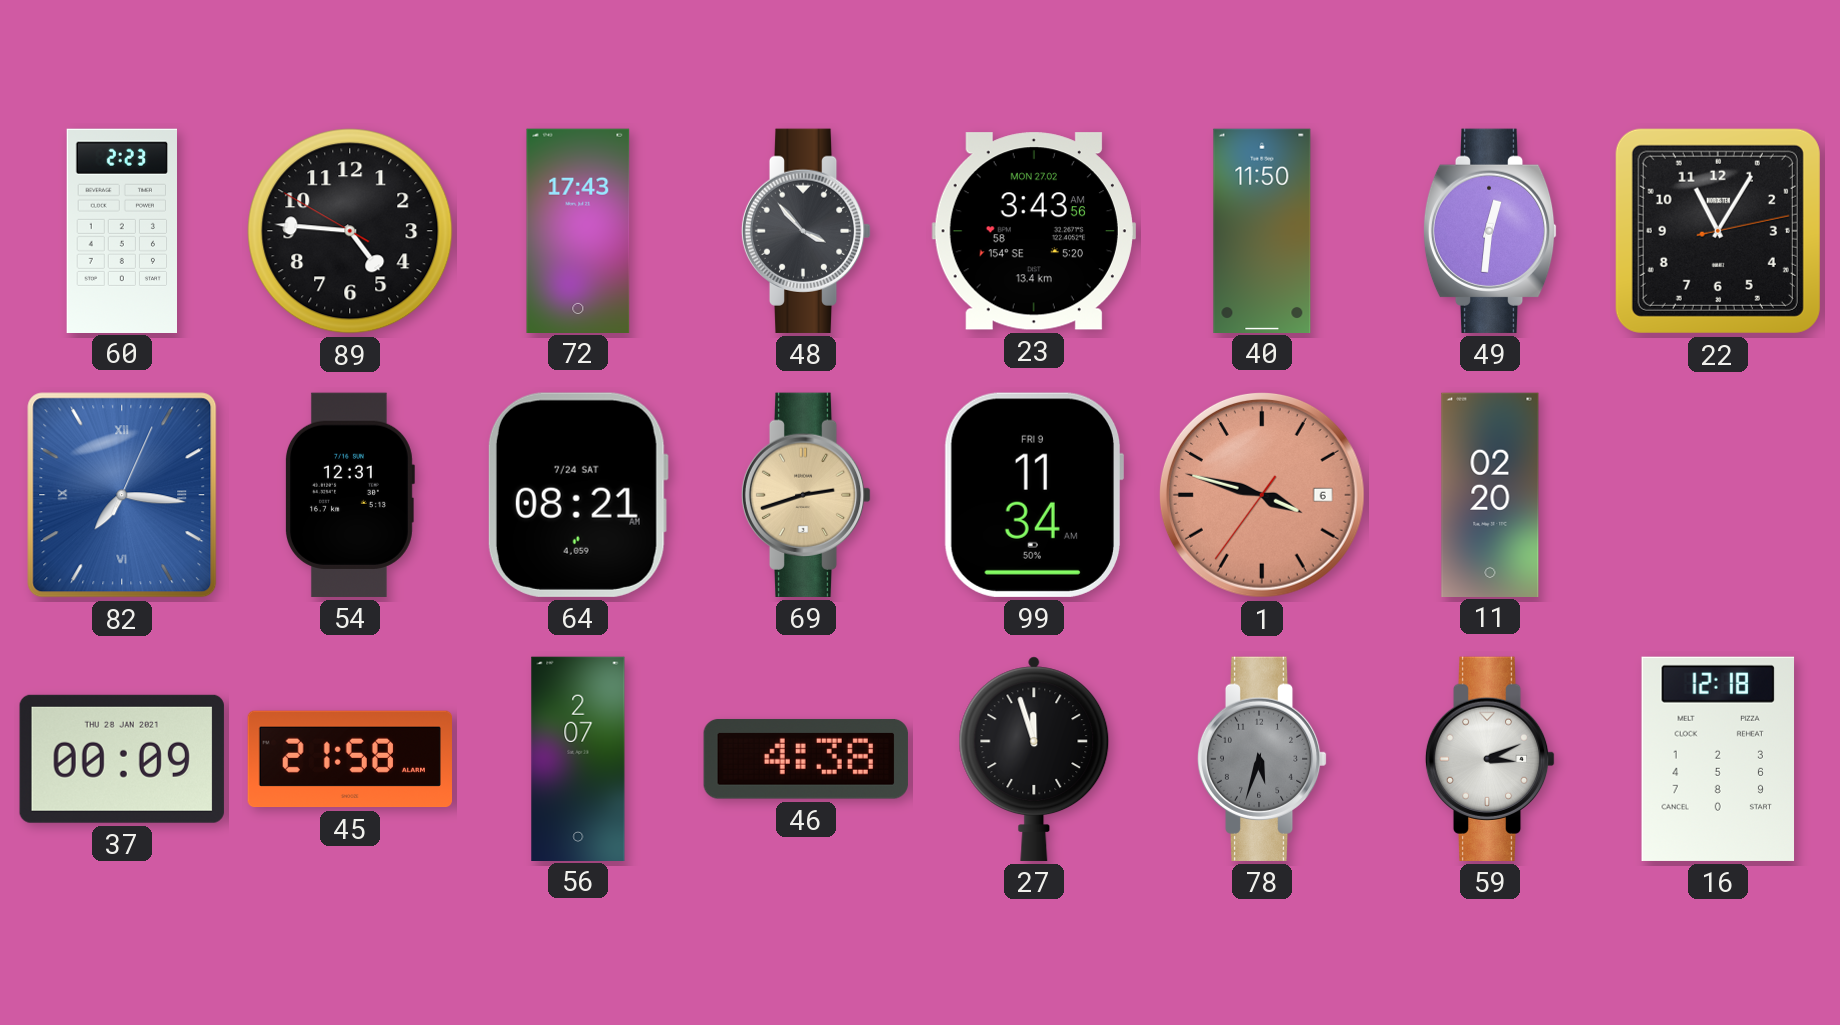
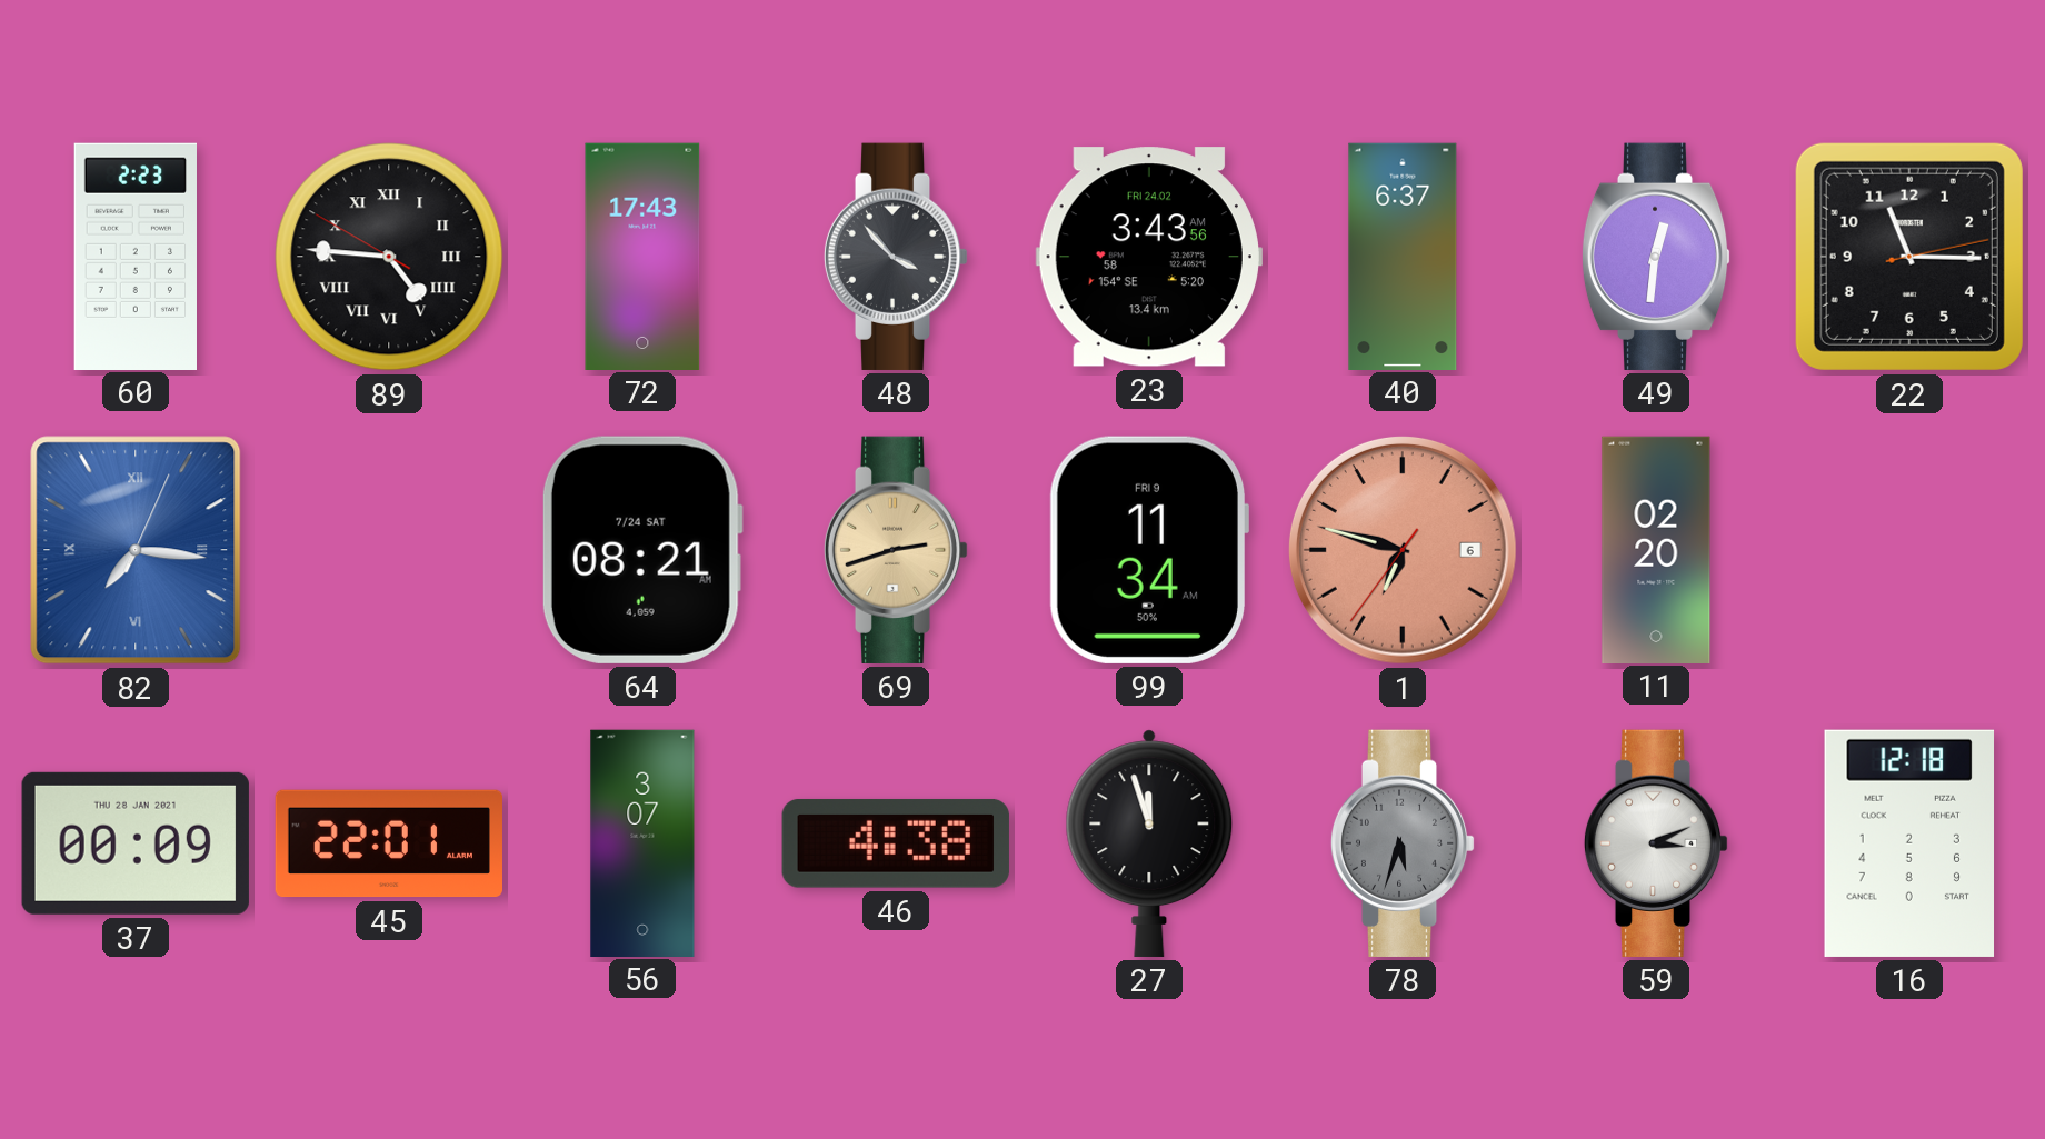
89 numerals: Arabic -> Roman
23 date: MON 27.02 -> FRI 24.02
40: 11:50 -> 6:37
22: 11:05 -> 11:15
54: 12:31 -> none
1: 3:47 -> 6:47
45: 21:58 -> 22:01
56: 2:07 -> 3:07
